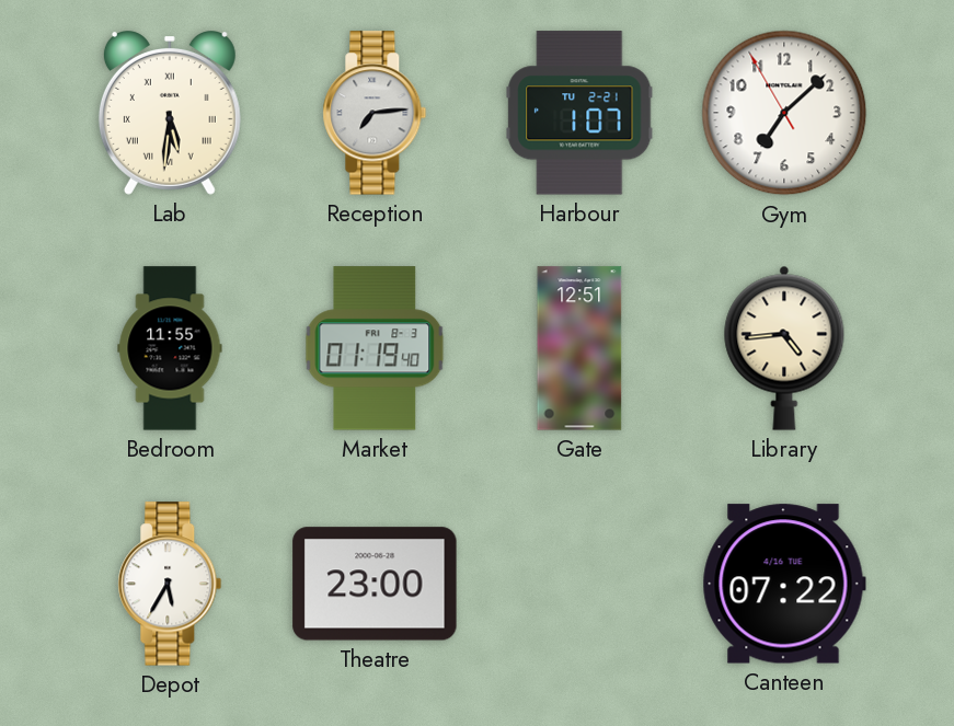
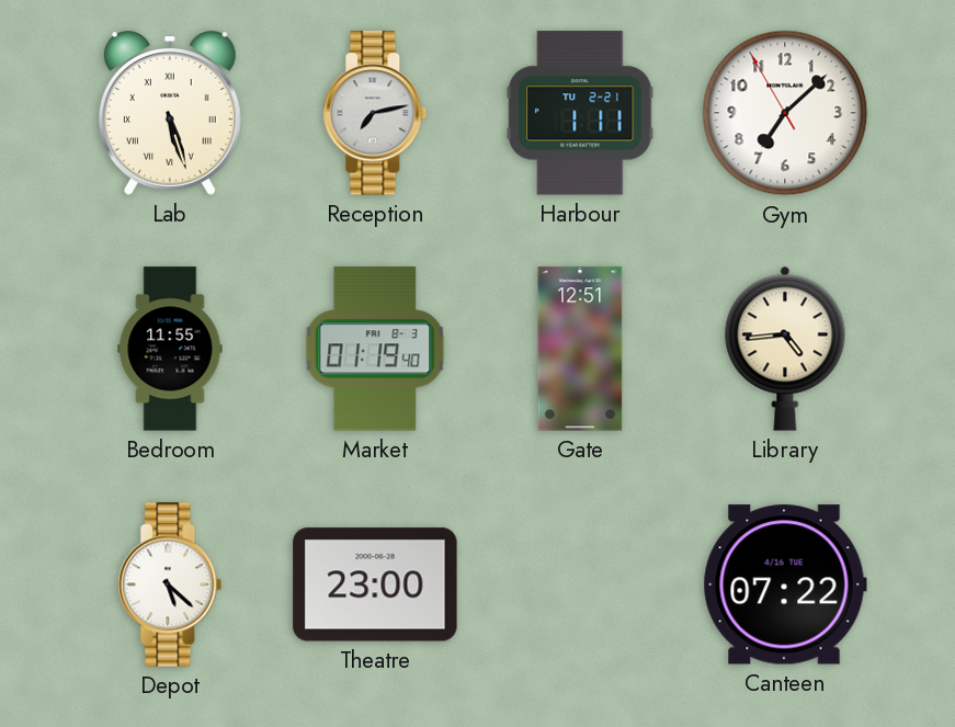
Lab: 5:31 -> 5:27
Reception: 7:14 -> 7:13
Harbour: 1:07 -> 1:11
Depot: 5:35 -> 5:22
